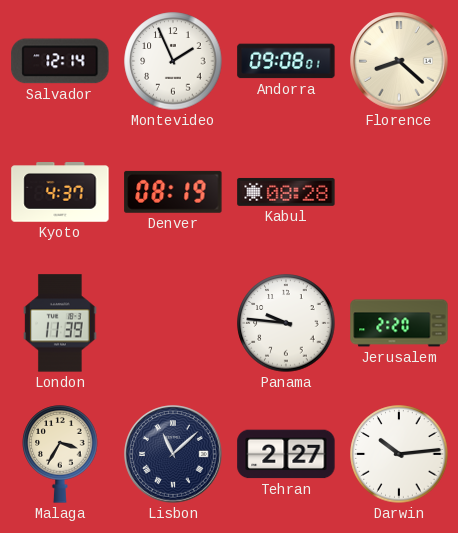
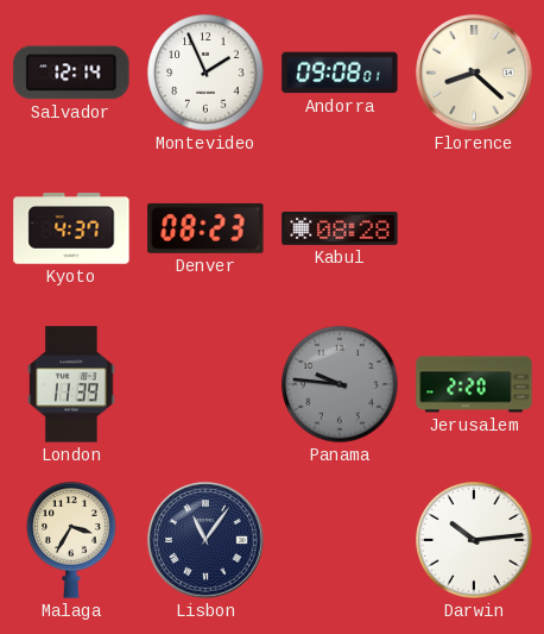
Denver: 08:19 -> 08:23
Panama dial: white -> grey
Lisbon: 11:08 -> 11:06
Tehran: 2:27 -> none
